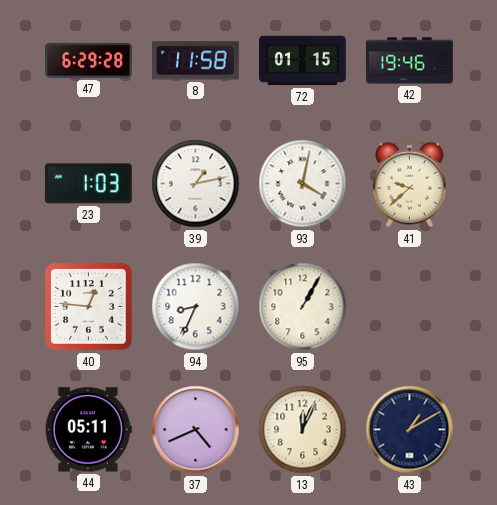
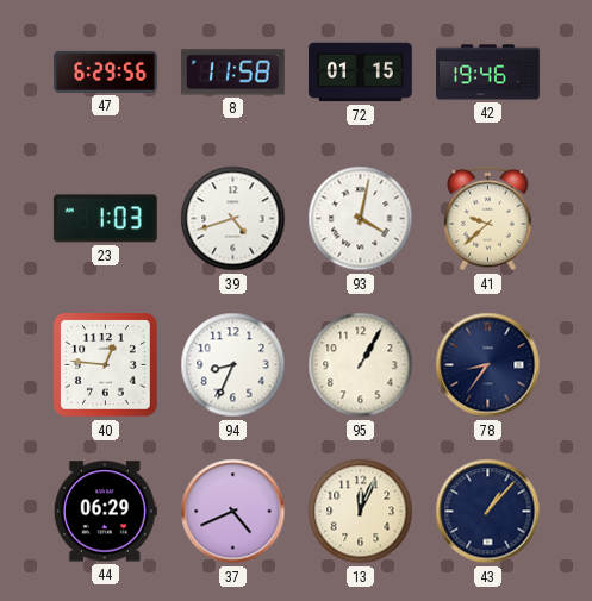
47: 6:29:28 -> 6:29:56
39: 1:13 -> 4:42
78: none -> 8:36
44: 05:11 -> 06:29
43: 1:10 -> 1:07
